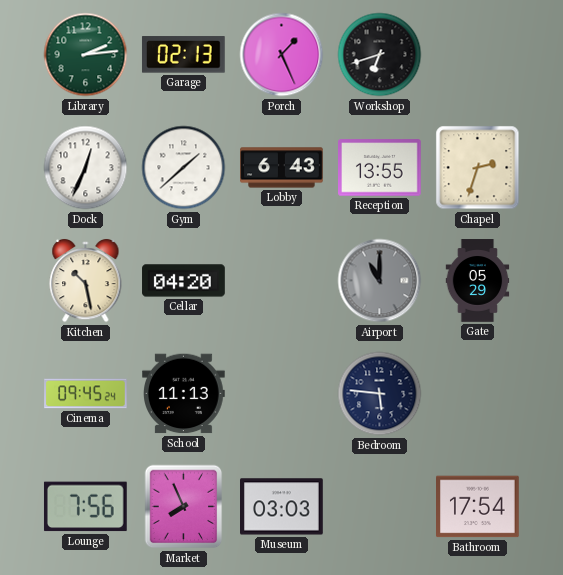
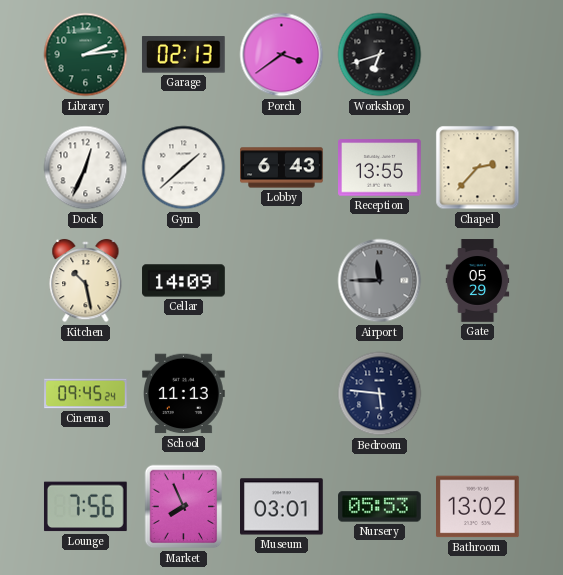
Porch: 1:26 -> 3:39
Chapel: 2:33 -> 2:37
Cellar: 04:20 -> 14:09
Airport: 11:00 -> 11:45
Museum: 03:03 -> 03:01
Nursery: none -> 05:53
Bathroom: 17:54 -> 13:02
